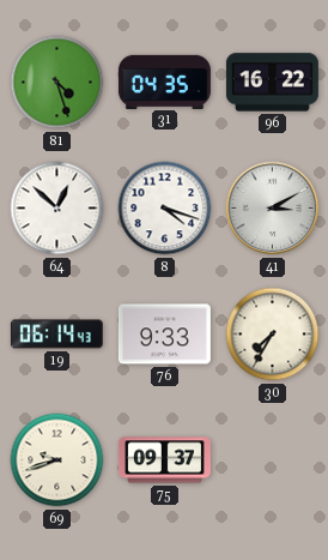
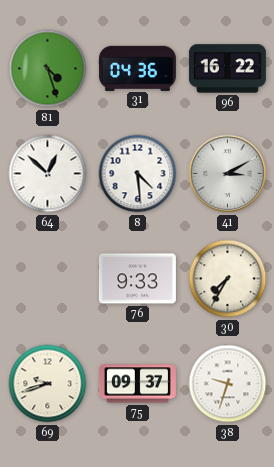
31: 04:35 -> 04:36
8: 4:18 -> 4:29
19: 06:14 -> none
38: none -> 9:33
